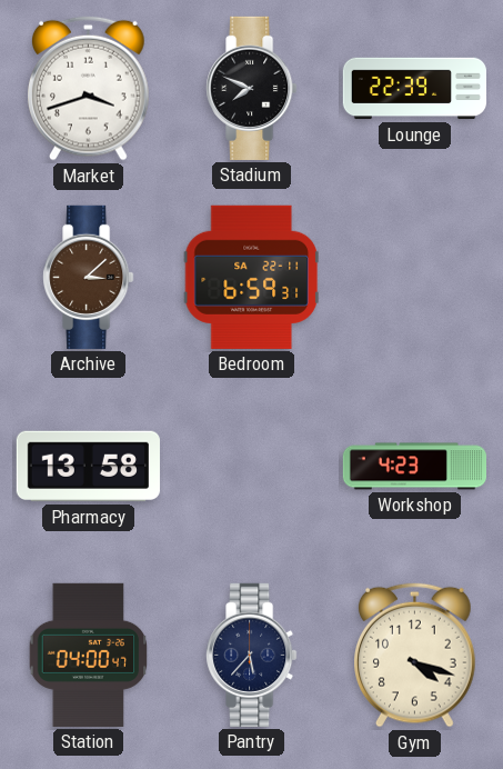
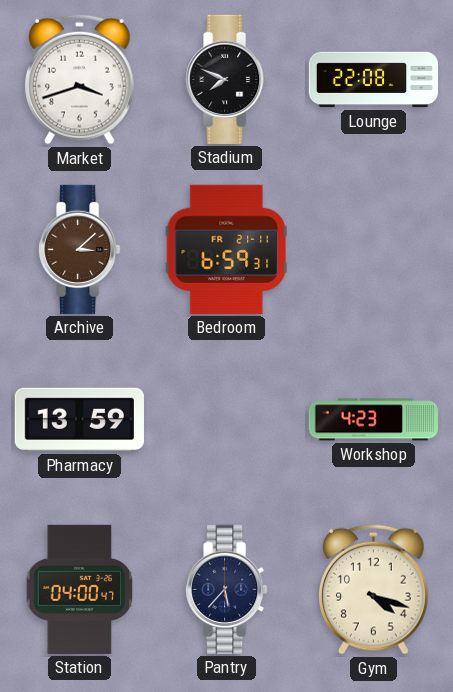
Lounge: 22:39 -> 22:08
Bedroom date: SA 22-11 -> FR 21-11
Pharmacy: 13:58 -> 13:59
